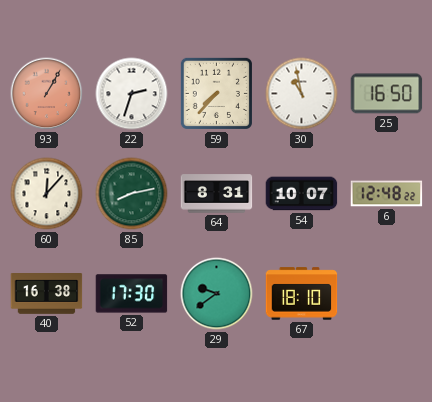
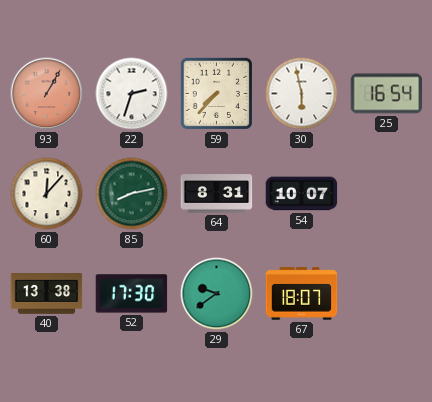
30: 10:58 -> 5:58
25: 16:50 -> 16:54
6: 12:48 -> none
40: 16:38 -> 13:38
67: 18:10 -> 18:07
